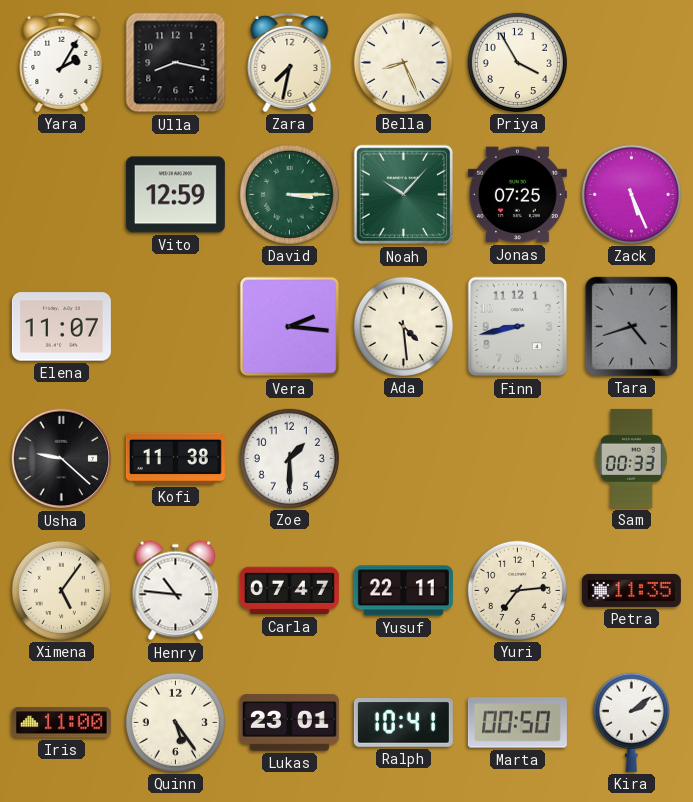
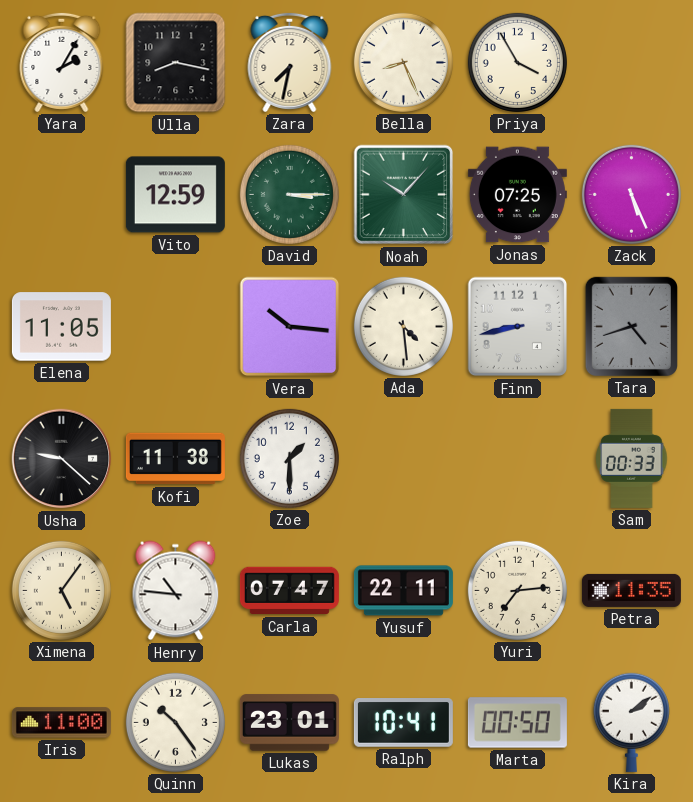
Elena: 11:07 -> 11:05
Vera: 2:16 -> 10:16
Quinn: 5:24 -> 10:24
